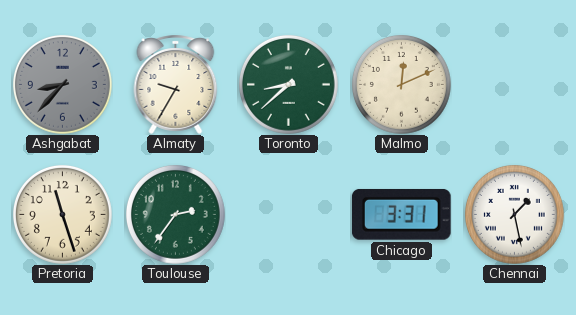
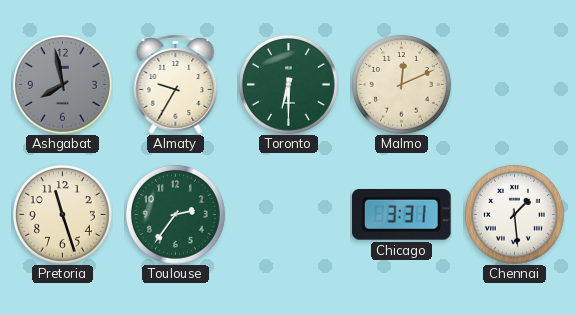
Ashgabat: 8:37 -> 7:58
Toronto: 8:38 -> 6:30
Chennai: 1:28 -> 1:29
